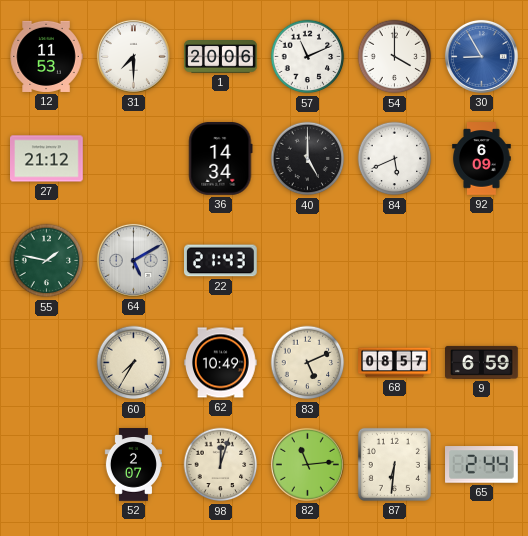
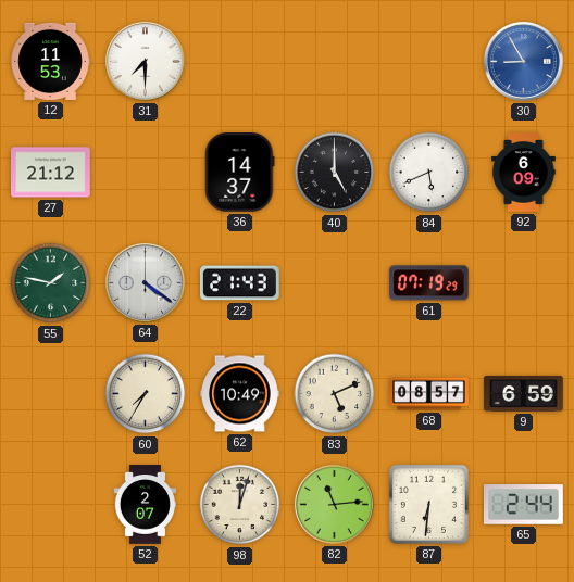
1: 20:06 -> none
57: 11:11 -> none
54: 4:00 -> none
36: 14:34 -> 14:37
64: 5:10 -> 4:21
61: none -> 07:19
